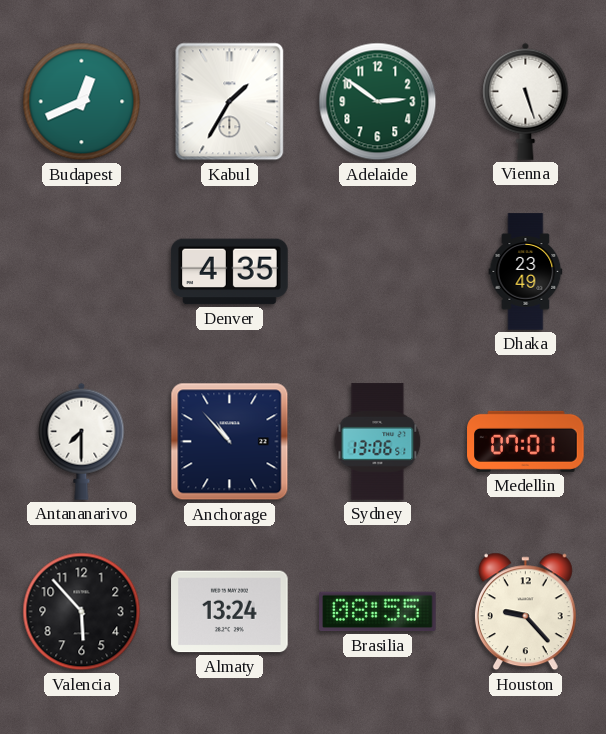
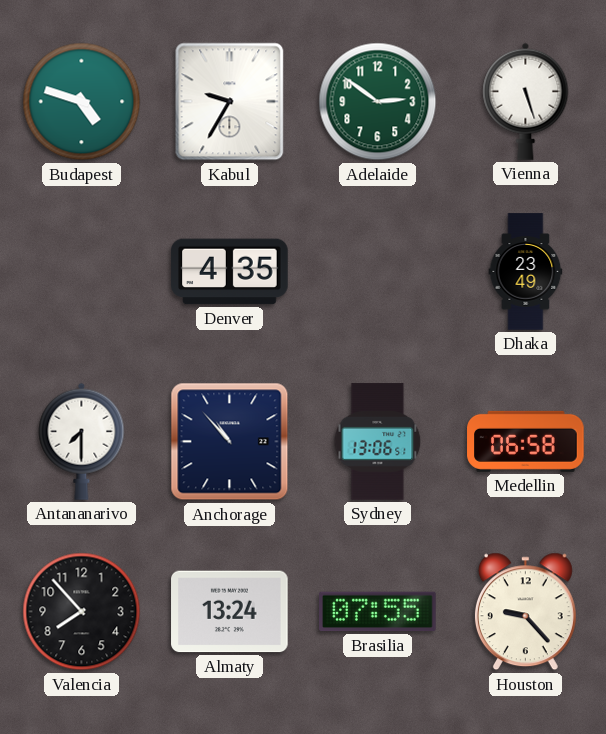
Budapest: 12:41 -> 4:48
Kabul: 1:35 -> 9:35
Medellin: 07:01 -> 06:58
Valencia: 5:53 -> 7:53
Brasilia: 08:55 -> 07:55
